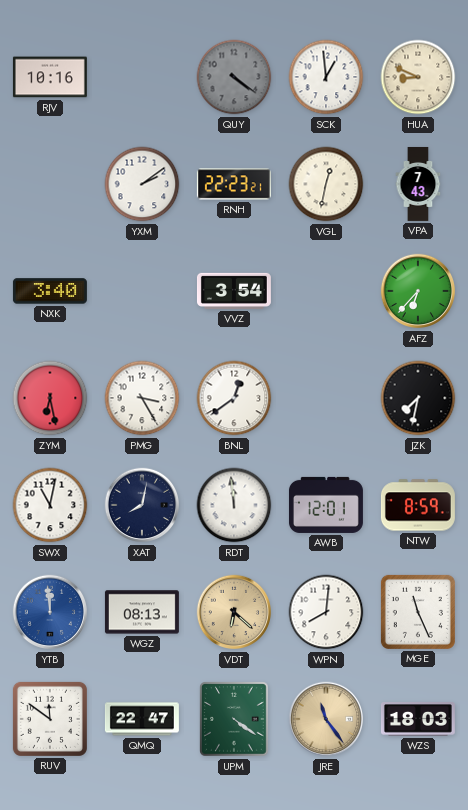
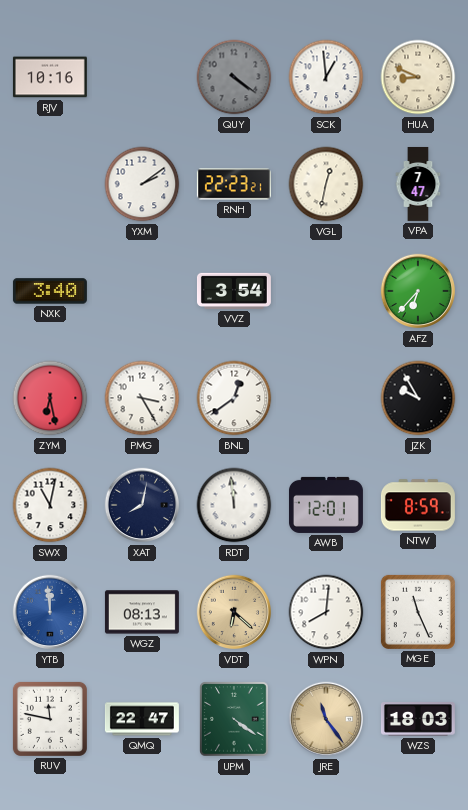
VPA: 7:43 -> 7:47
JZK: 7:32 -> 9:55
RUV: 11:51 -> 11:47
